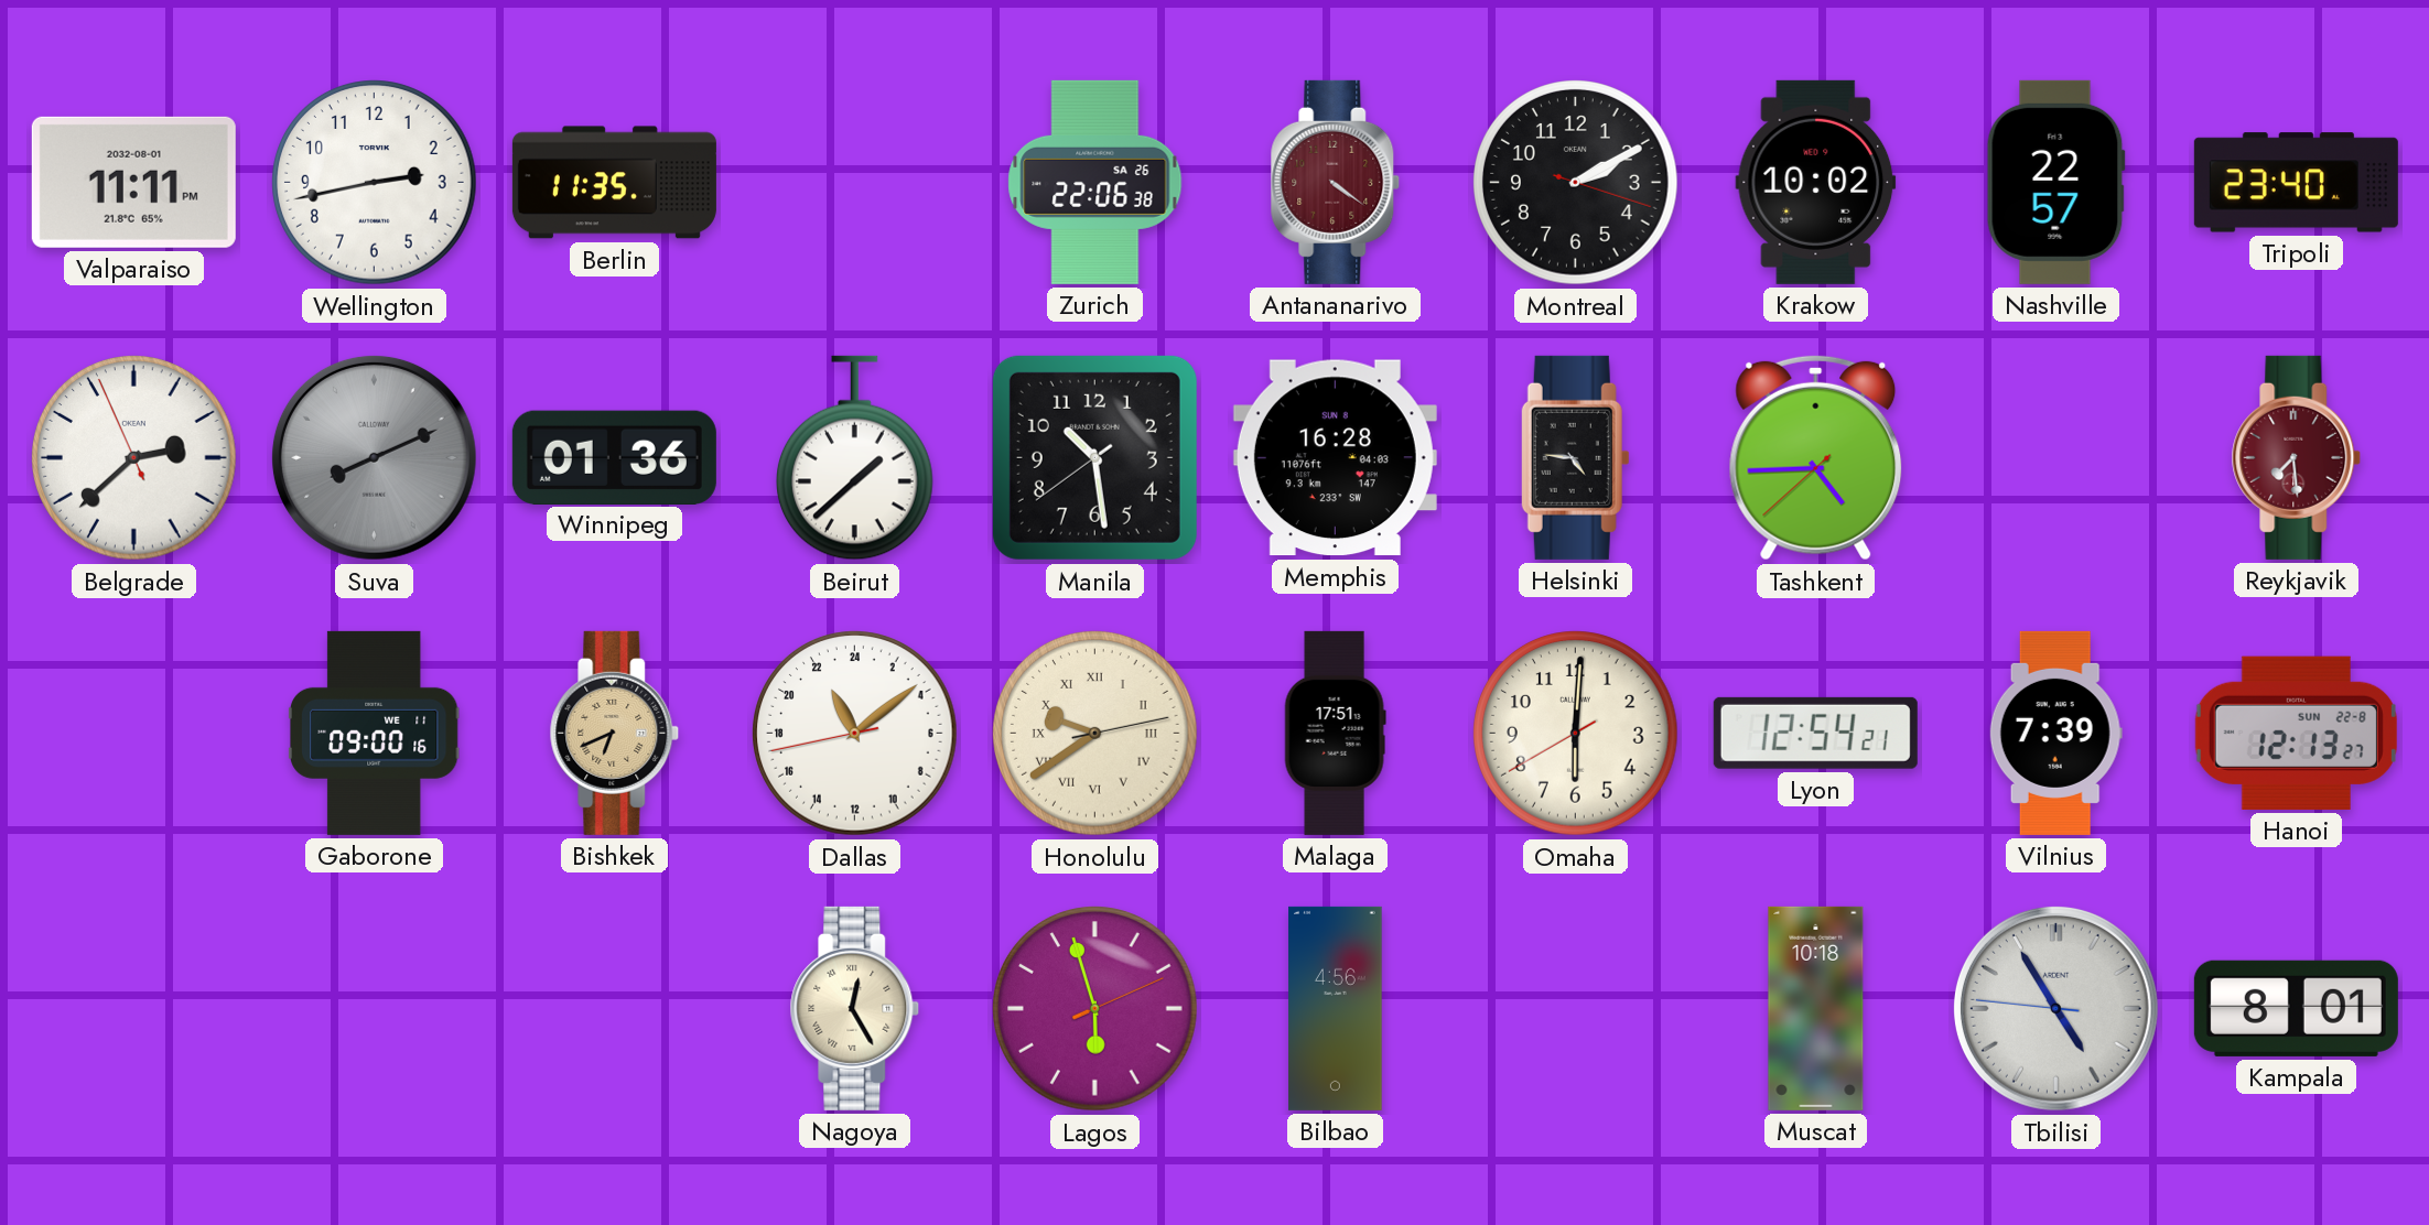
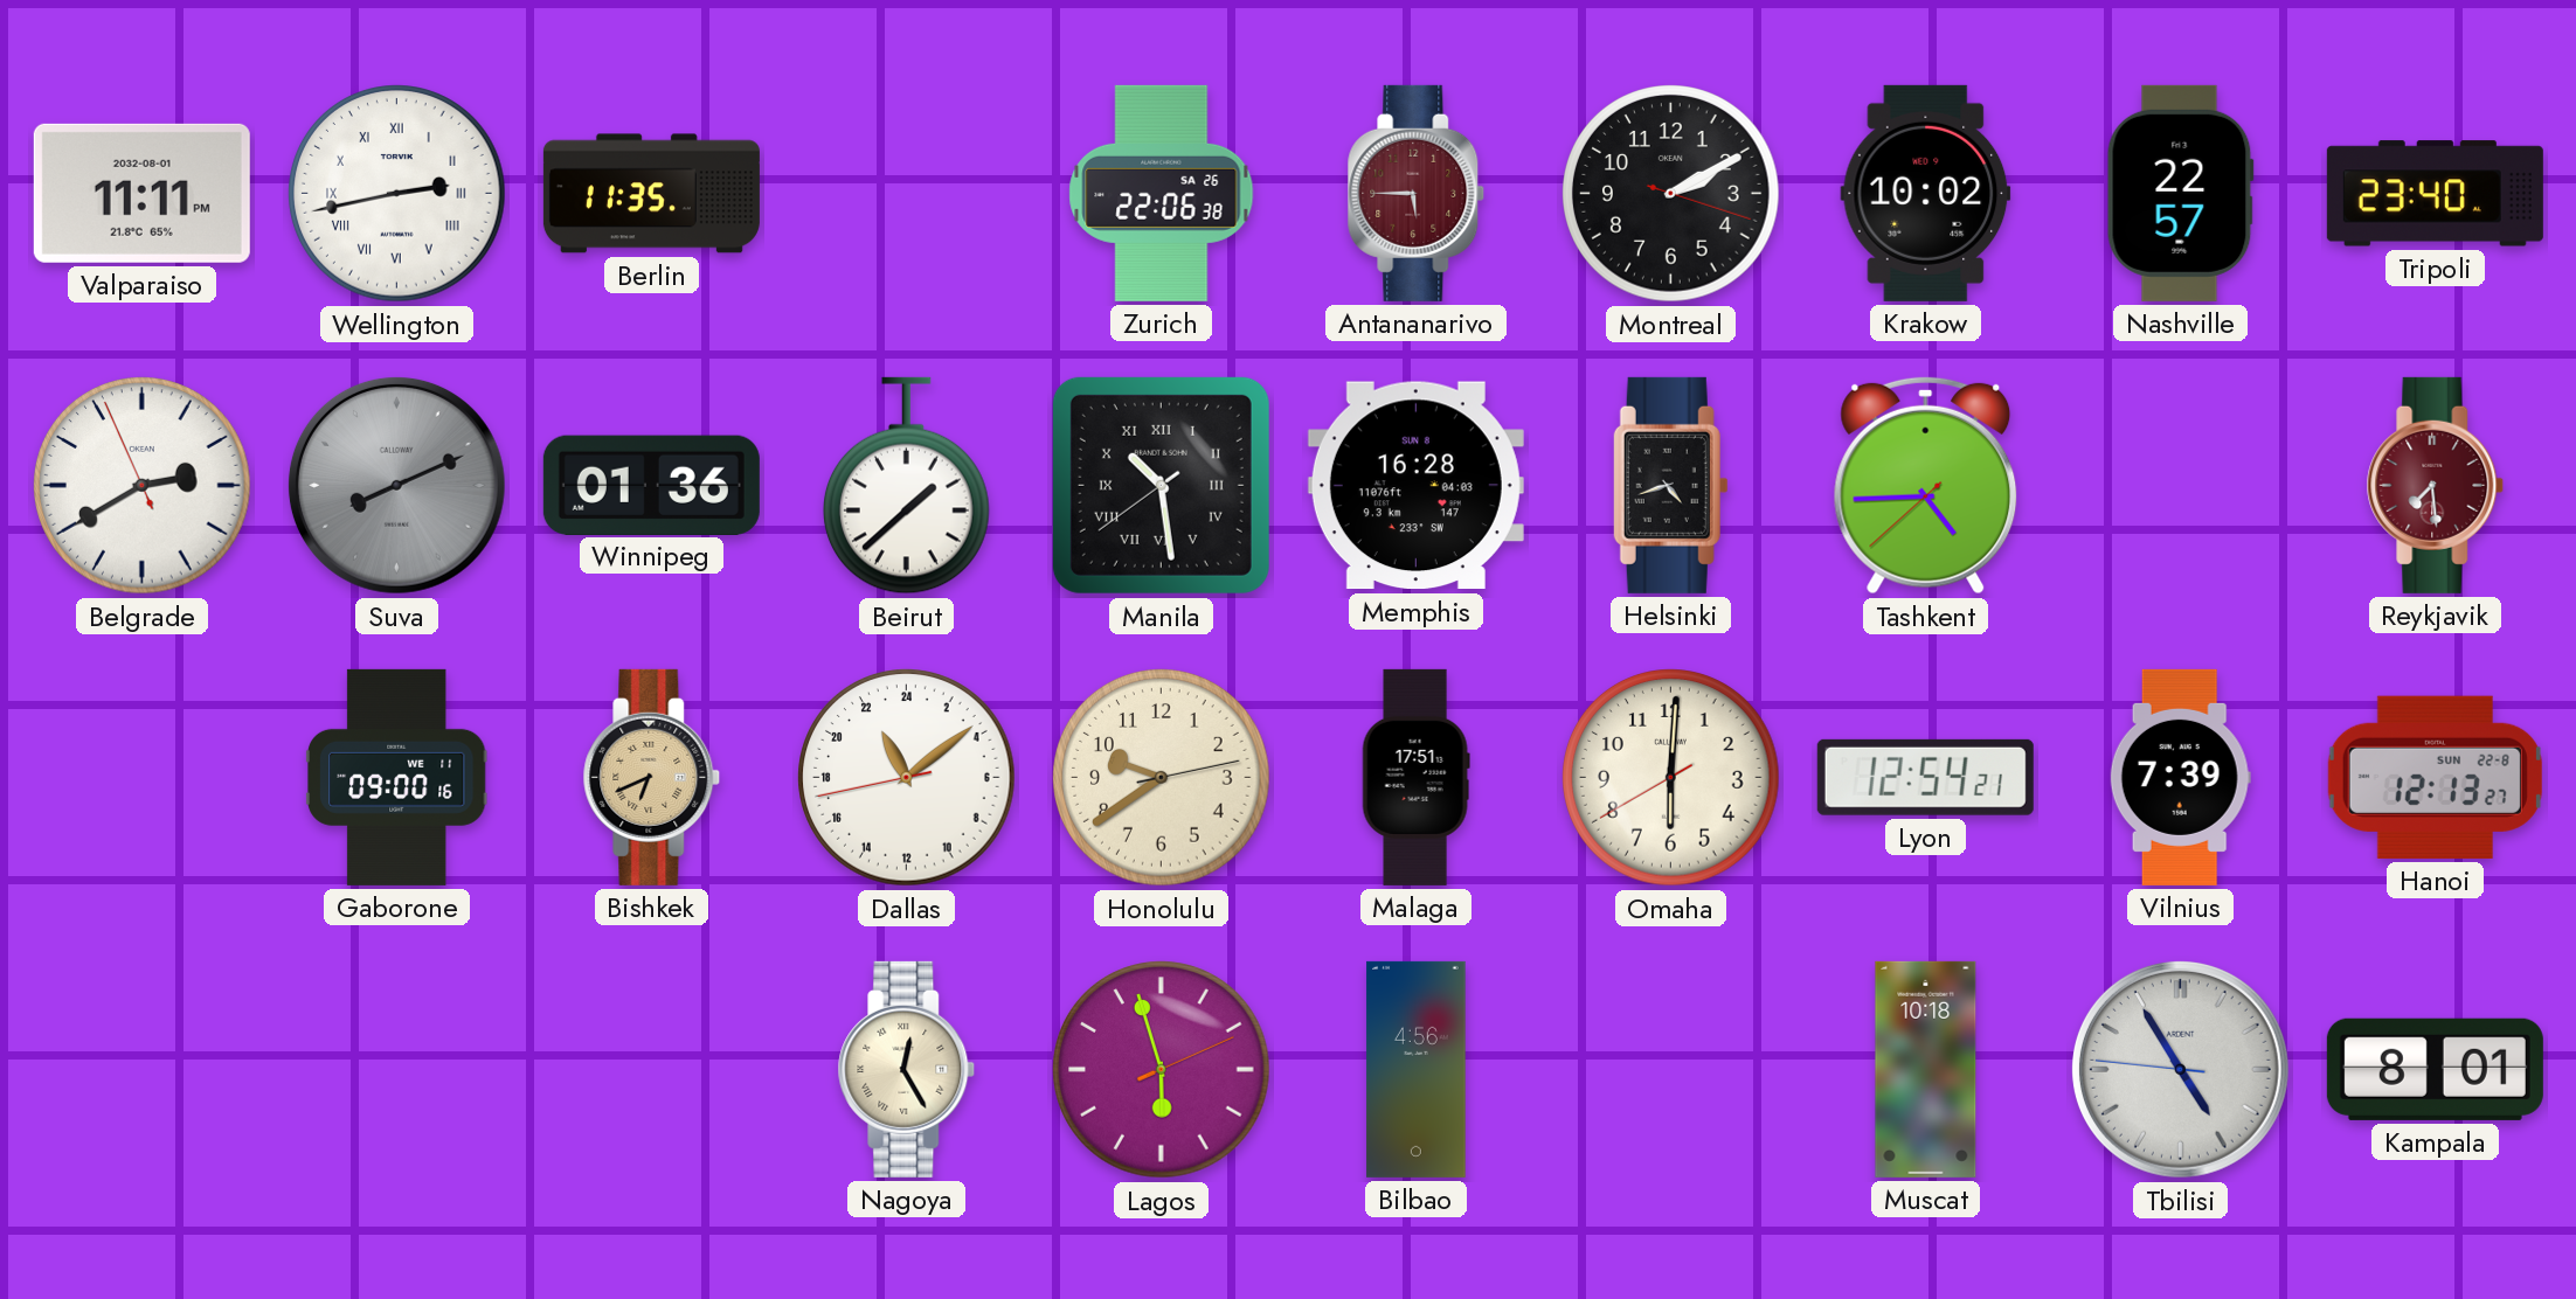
Wellington numerals: Arabic -> Roman
Antananarivo: 4:21 -> 5:45
Belgrade: 2:37 -> 2:39
Manila numerals: Arabic -> Roman
Helsinki: 4:46 -> 4:42
Honolulu numerals: Roman -> Arabic
